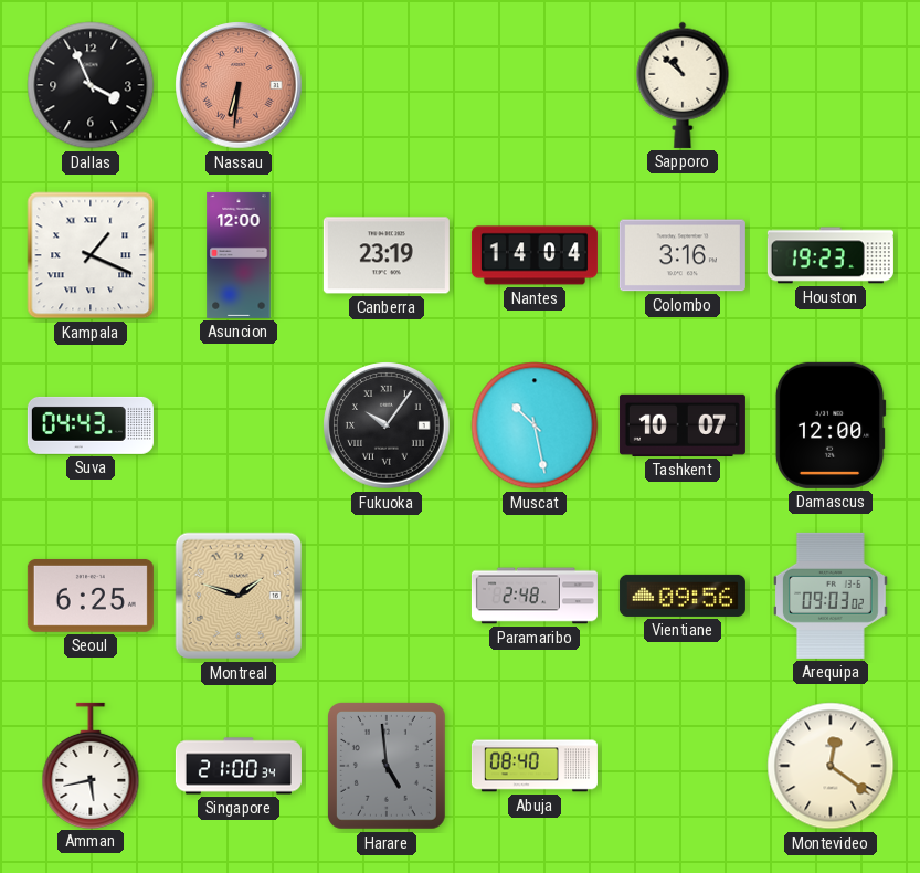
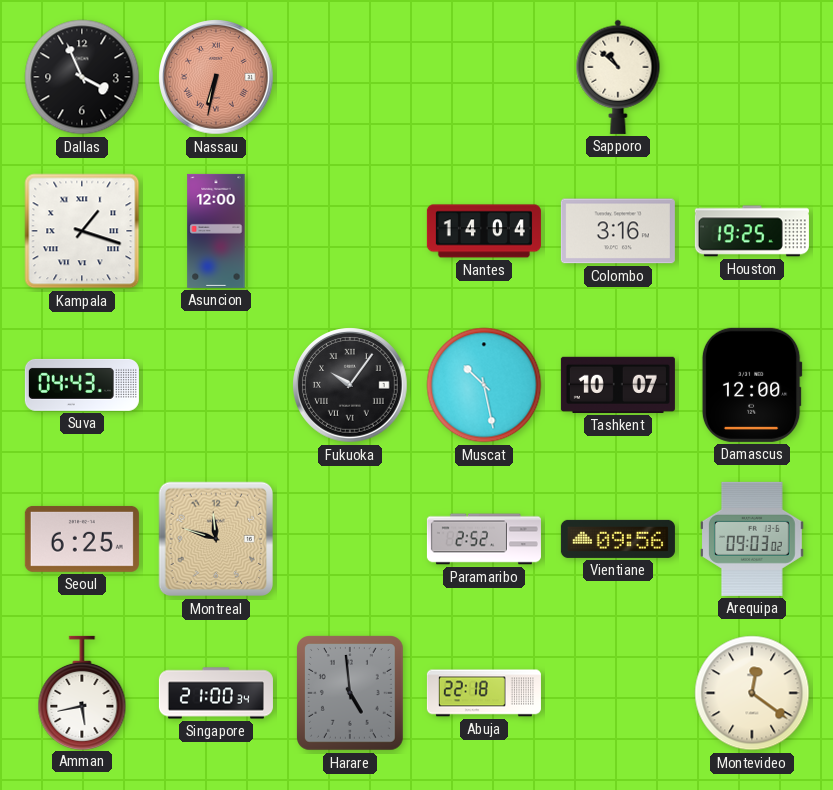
Nassau: 6:31 -> 6:32
Kampala: 1:19 -> 1:18
Canberra: 23:19 -> none
Houston: 19:23 -> 19:25
Montreal: 1:48 -> 11:48
Paramaribo: 2:48 -> 2:52
Abuja: 08:40 -> 22:18
